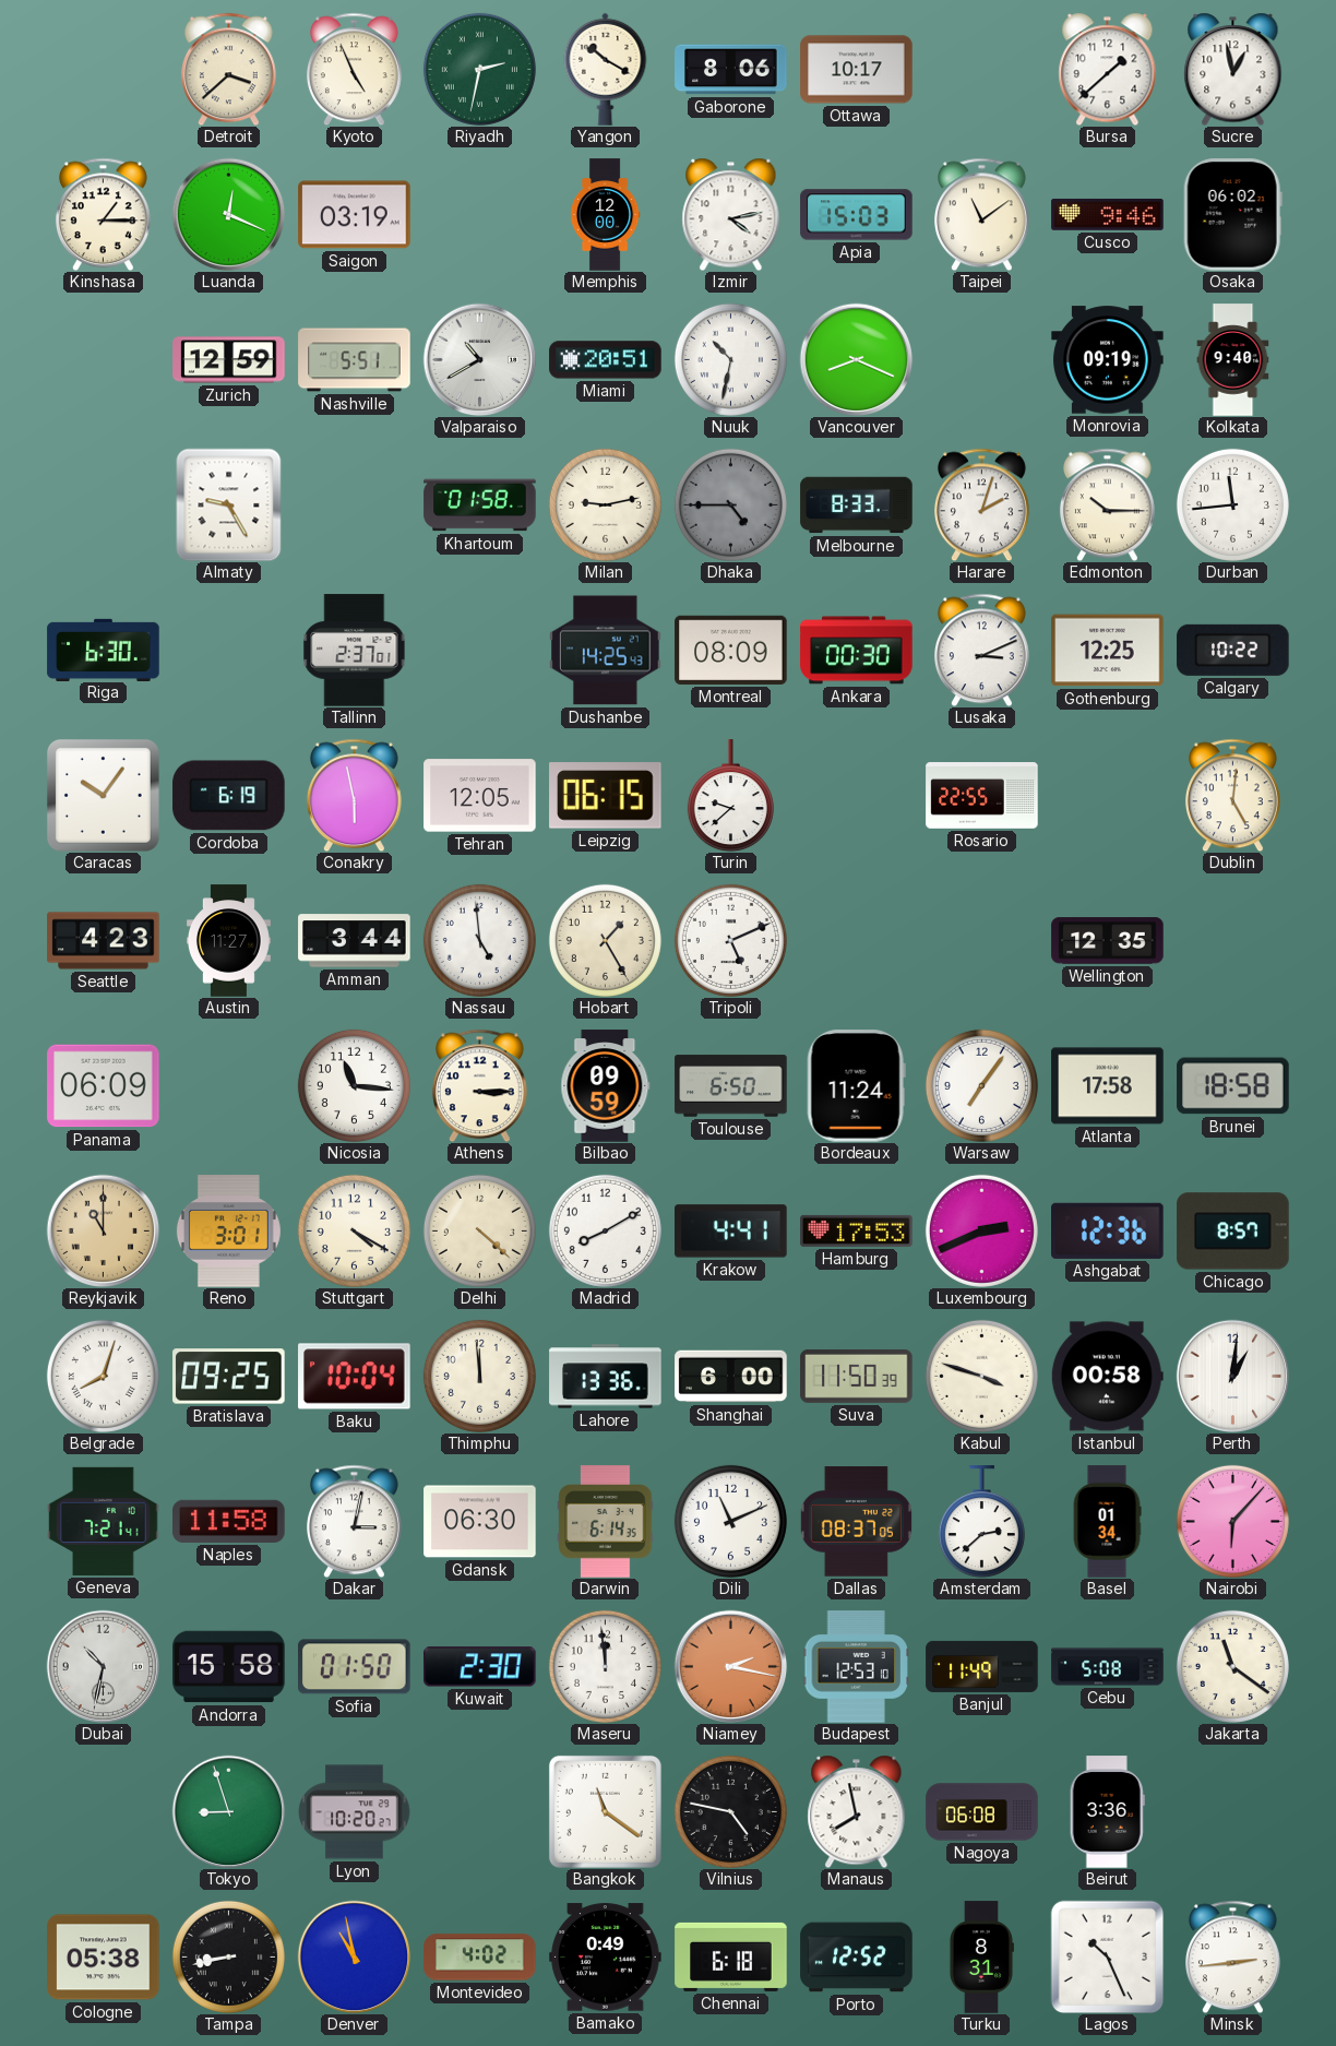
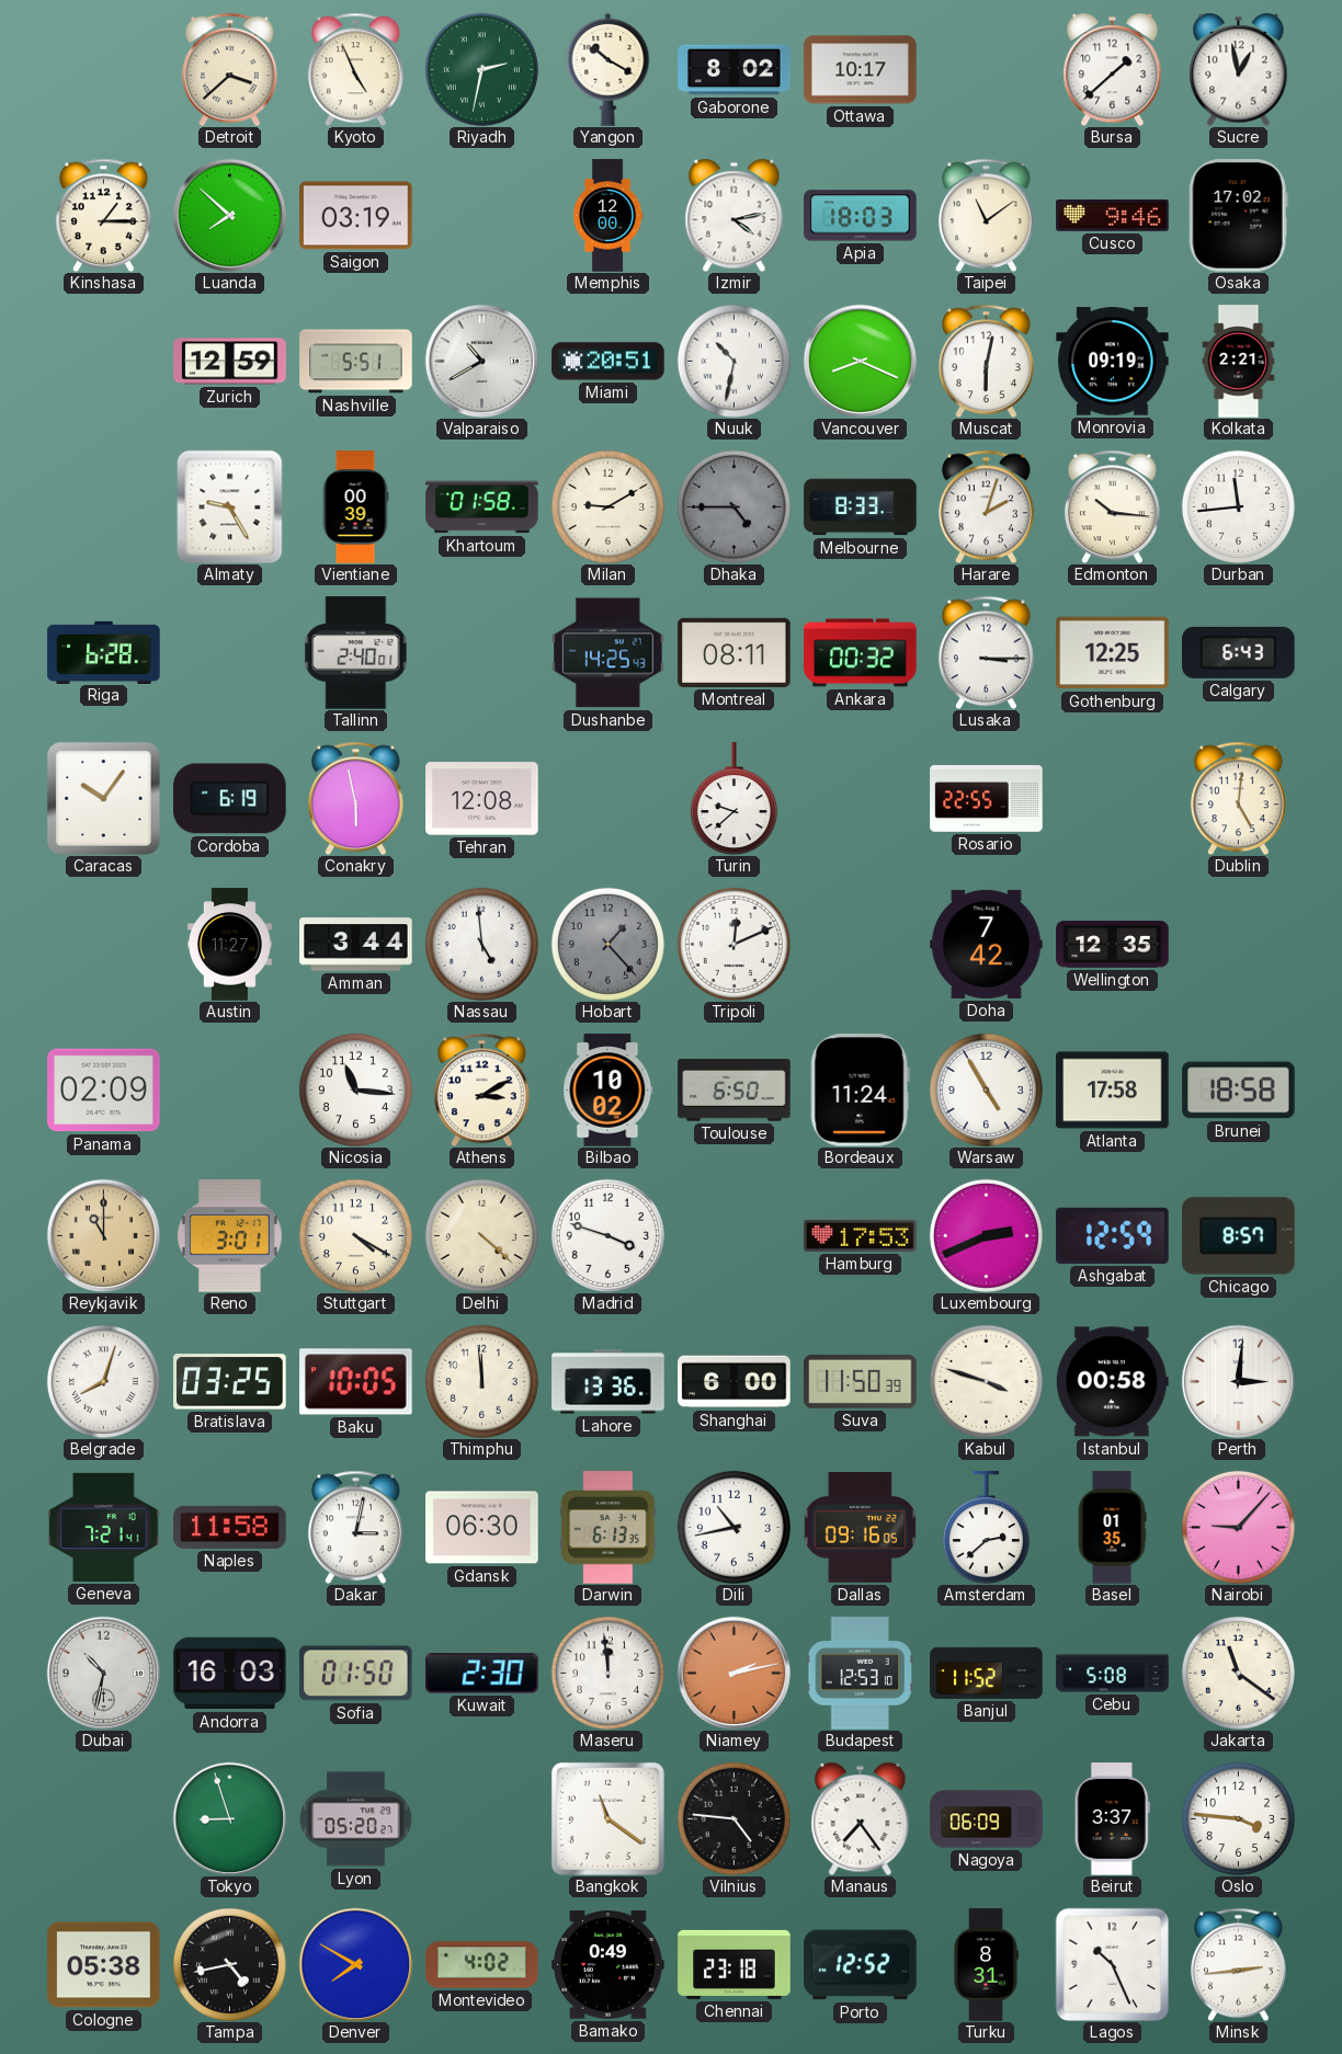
Gaborone: 8:06 -> 8:02
Luanda: 12:19 -> 7:52
Apia: 15:03 -> 18:03
Osaka: 06:02 -> 17:02
Muscat: none -> 6:02
Kolkata: 9:40 -> 2:21
Vientiane: none -> 00:39
Milan: 9:13 -> 9:10
Edmonton: 10:15 -> 10:16
Riga: 6:30 -> 6:28
Tallinn: 2:37 -> 2:40
Montreal: 08:09 -> 08:11
Ankara: 00:30 -> 00:32
Lusaka: 3:11 -> 3:15
Calgary: 10:22 -> 6:43
Tehran: 12:05 -> 12:08
Leipzig: 06:15 -> none
Seattle: 4:23 -> none
Hobart: 1:25 -> 1:23
Hobart dial: cream -> grey
Tripoli: 5:11 -> 12:11
Doha: none -> 7:42
Panama: 06:09 -> 02:09
Athens: 3:15 -> 3:10
Bilbao: 09:59 -> 10:02
Warsaw: 7:06 -> 4:55
Madrid: 8:10 -> 3:48
Krakow: 4:41 -> none
Ashgabat: 12:36 -> 12:59
Bratislava: 09:25 -> 03:25
Baku: 10:04 -> 10:05
Perth: 1:01 -> 3:01
Darwin: 6:14 -> 6:13
Dili: 11:11 -> 10:43
Dallas: 08:37 -> 09:16
Basel: 01:34 -> 01:35
Nairobi: 6:07 -> 9:07
Andorra: 15:58 -> 16:03
Niamey: 2:17 -> 2:13
Banjul: 11:49 -> 11:52
Lyon: 10:20 -> 05:20
Vilnius: 4:47 -> 4:46
Manaus: 7:58 -> 7:24
Nagoya: 06:08 -> 06:09
Beirut: 3:36 -> 3:37
Oslo: none -> 3:46
Tampa: 8:43 -> 4:43
Denver: 10:58 -> 7:50
Chennai: 6:18 -> 23:18
